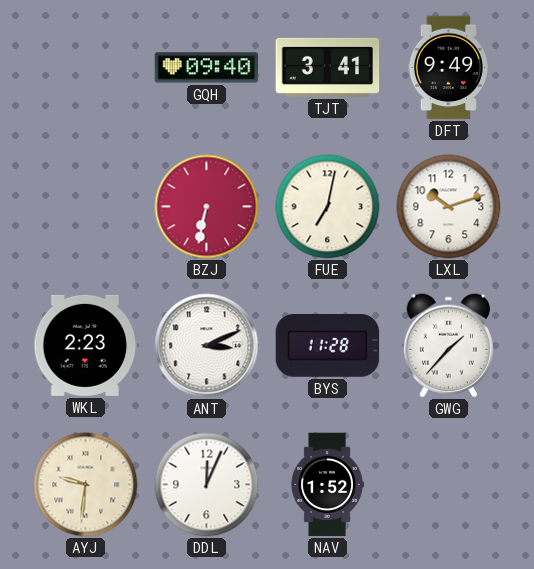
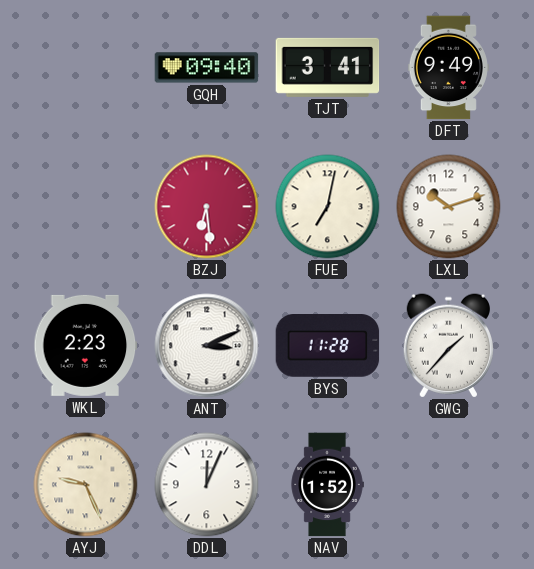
BZJ: 6:32 -> 6:29
AYJ: 9:31 -> 9:26
